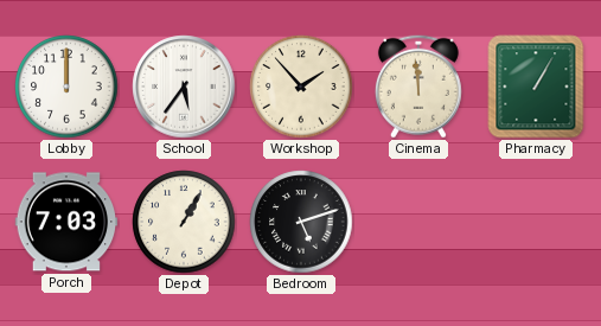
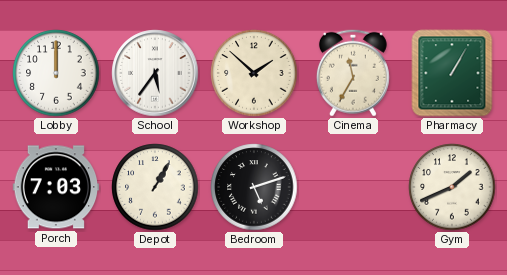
Workshop: 1:53 -> 1:52
Cinema: 11:59 -> 11:35
Gym: none -> 1:41
